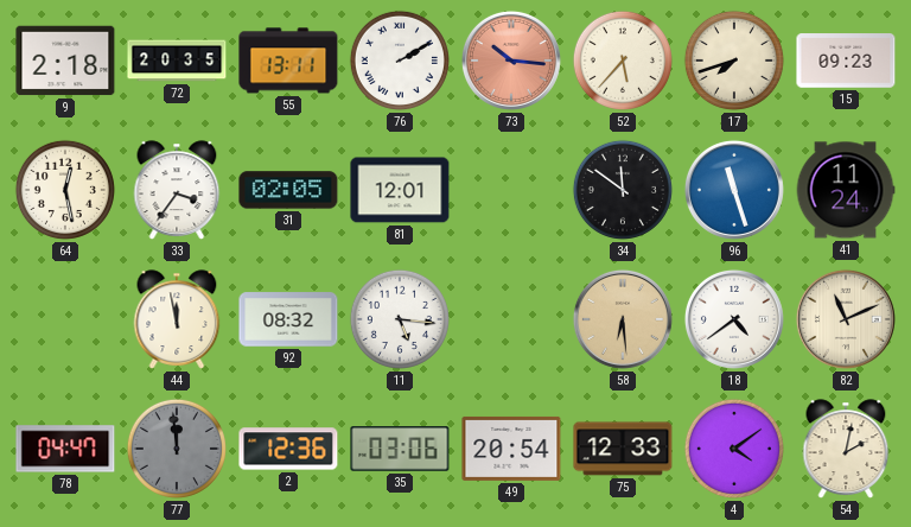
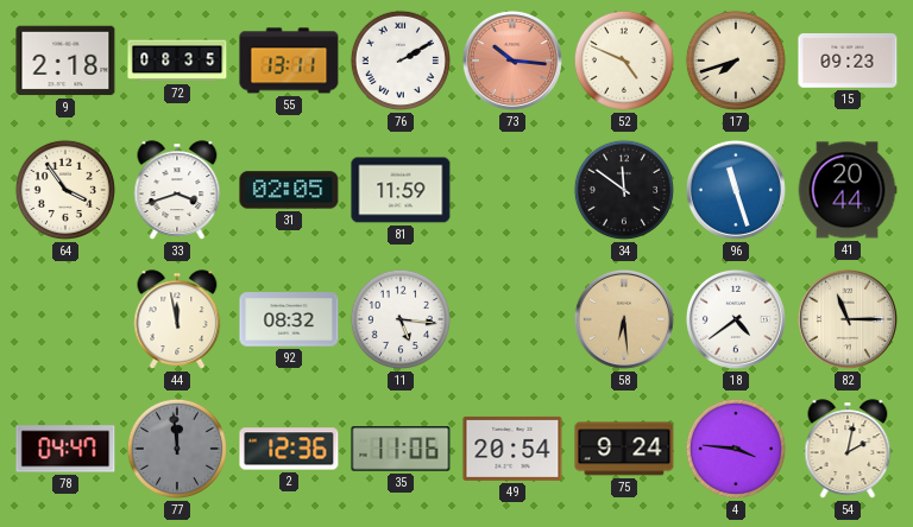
72: 20:35 -> 08:35
52: 5:37 -> 4:49
64: 12:28 -> 3:54
33: 3:36 -> 3:42
81: 12:01 -> 11:59
41: 11:24 -> 20:44
82: 11:11 -> 11:15
35: 03:06 -> 11:06
75: 12:33 -> 9:24
4: 4:09 -> 3:46
